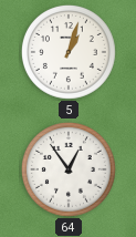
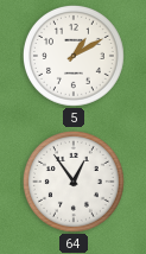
5: 1:03 -> 1:10
